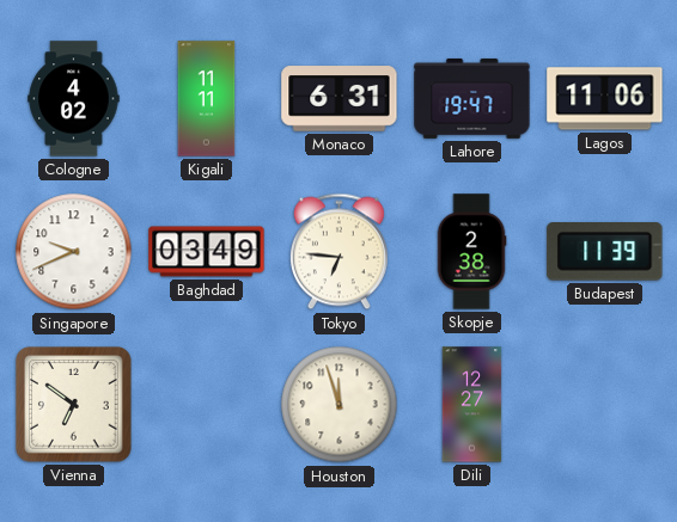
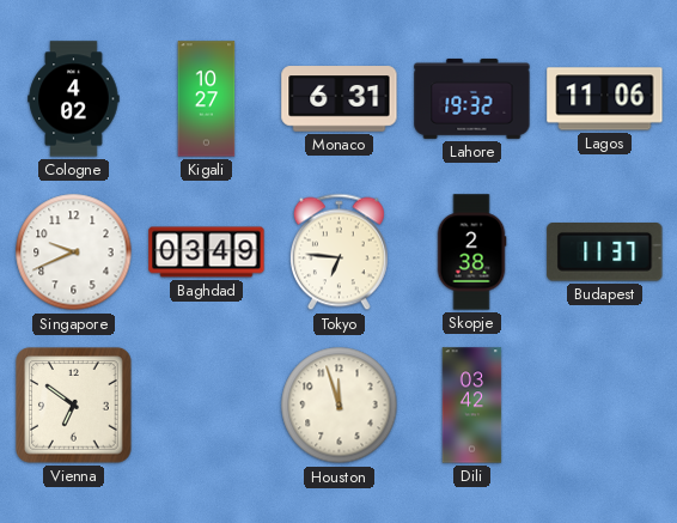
Kigali: 11:11 -> 10:27
Lahore: 19:47 -> 19:32
Budapest: 11:39 -> 11:37
Dili: 12:27 -> 03:42
